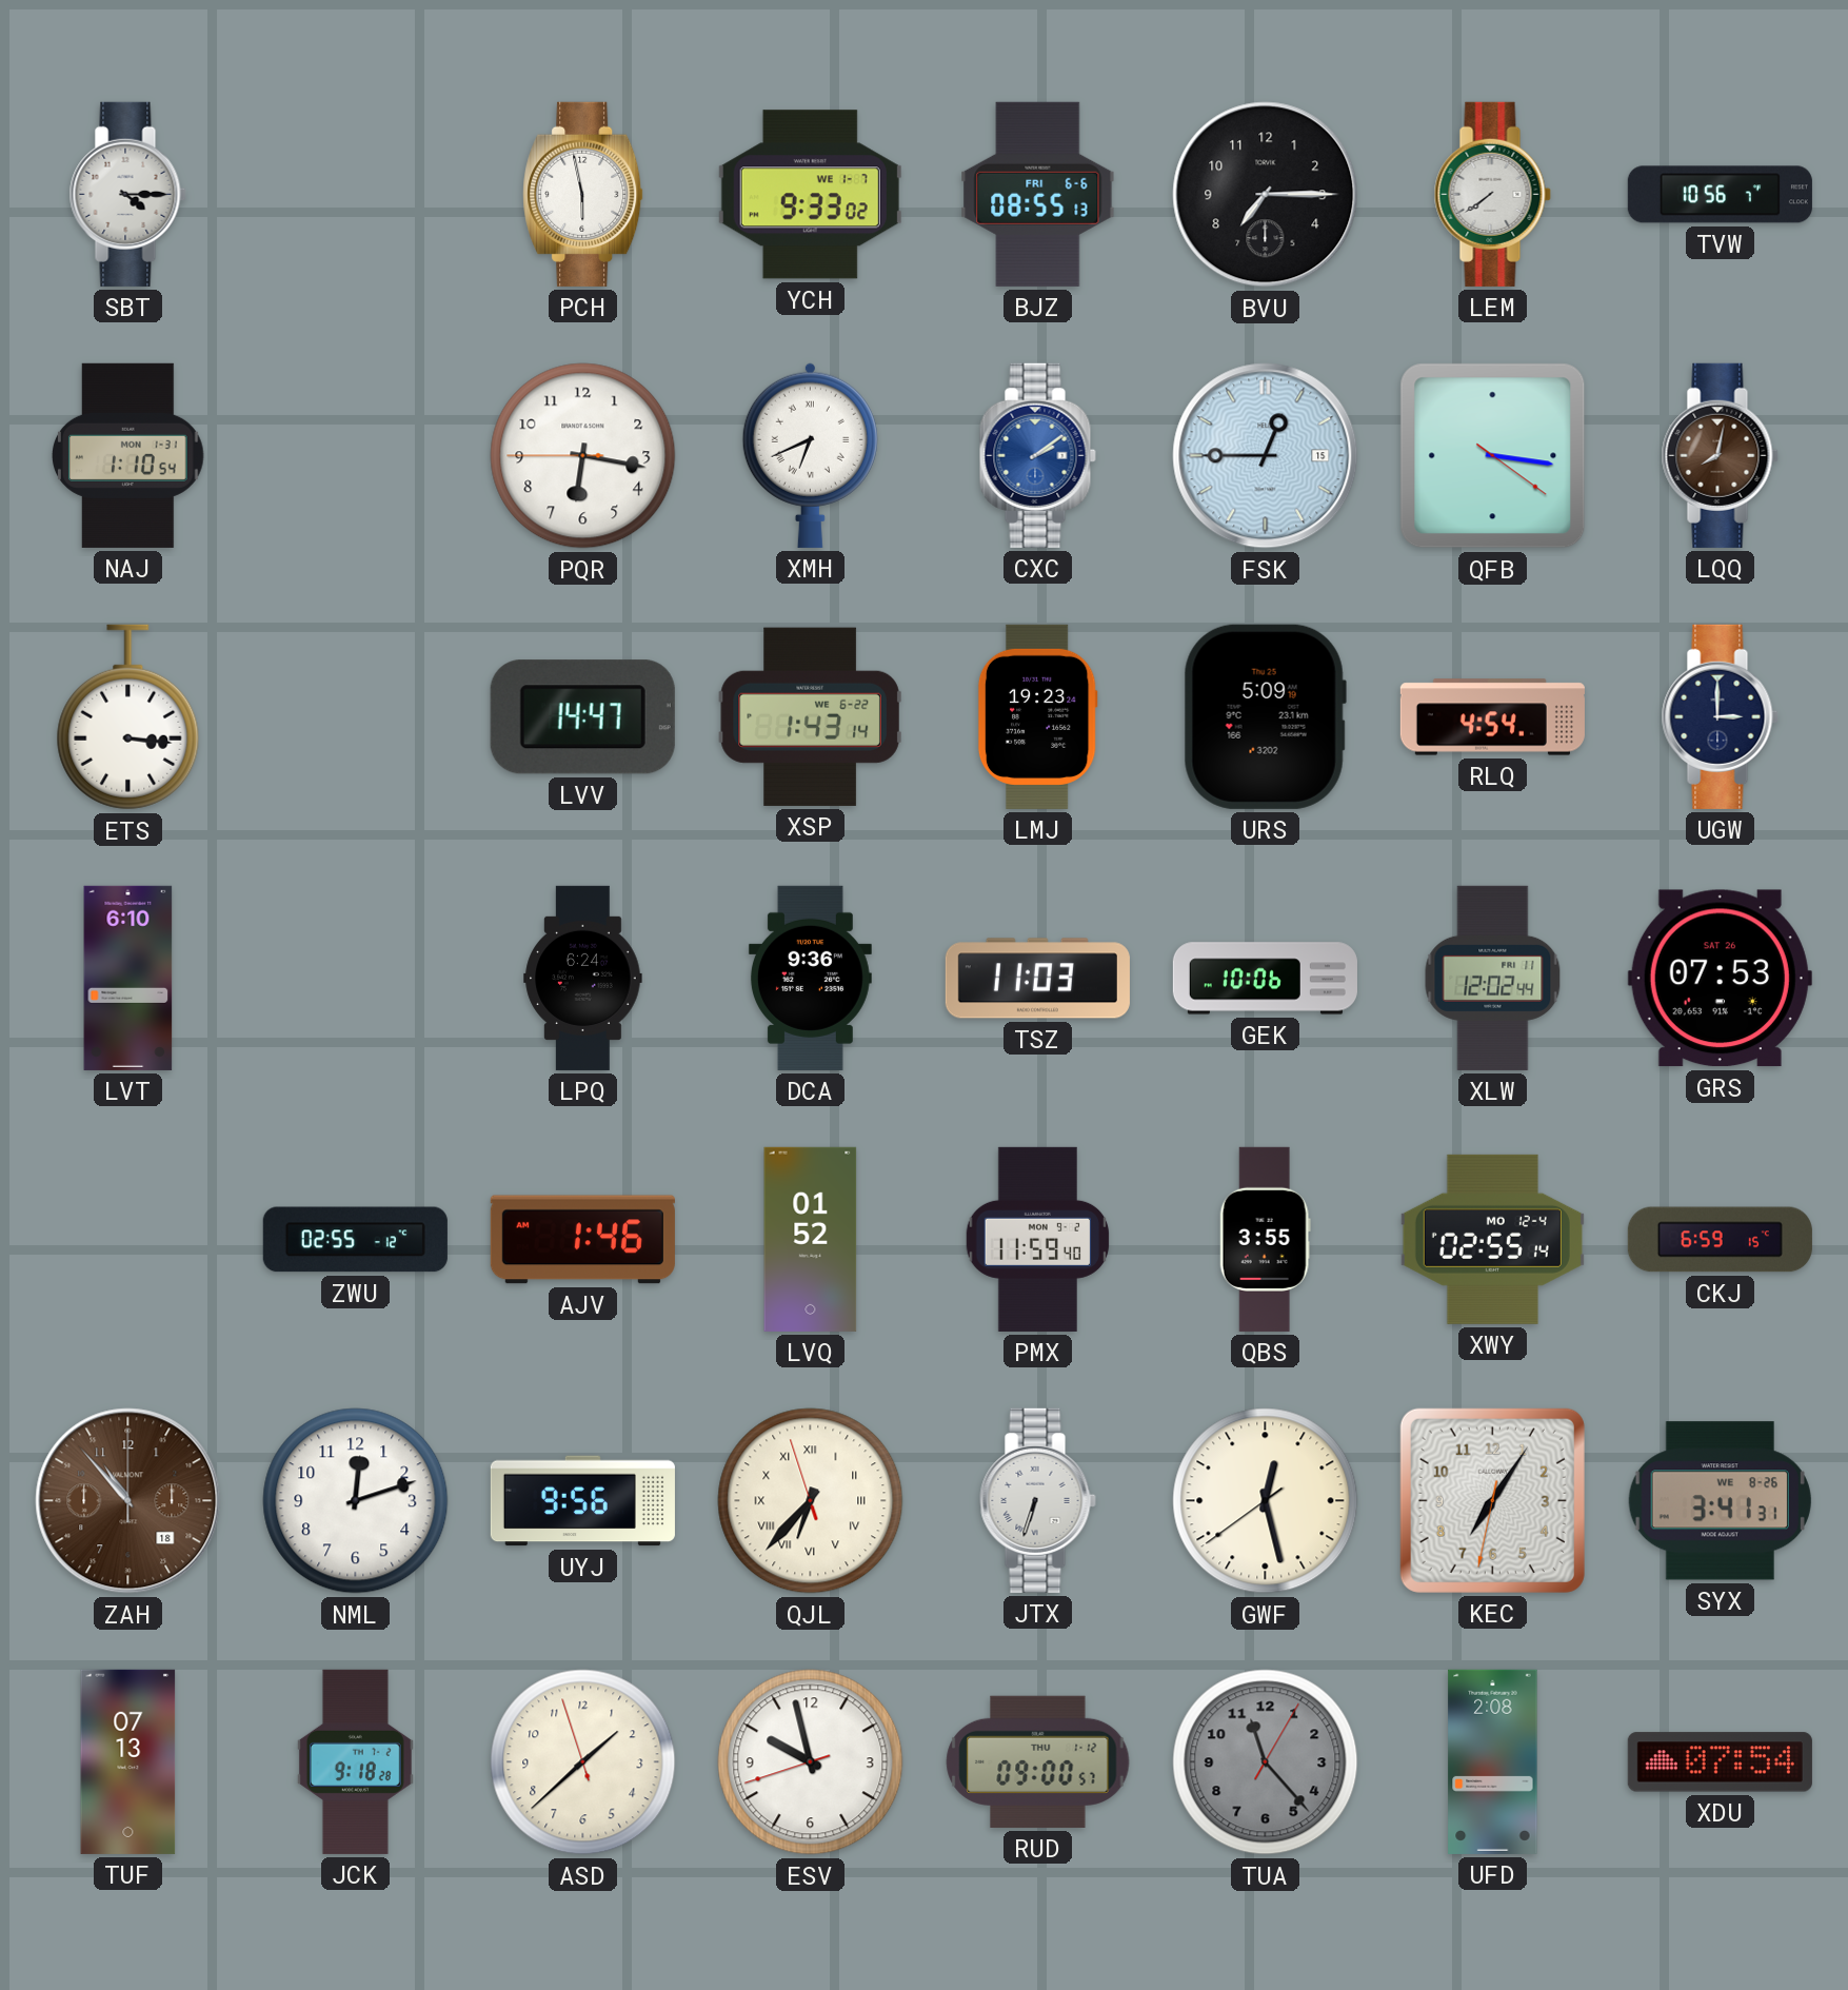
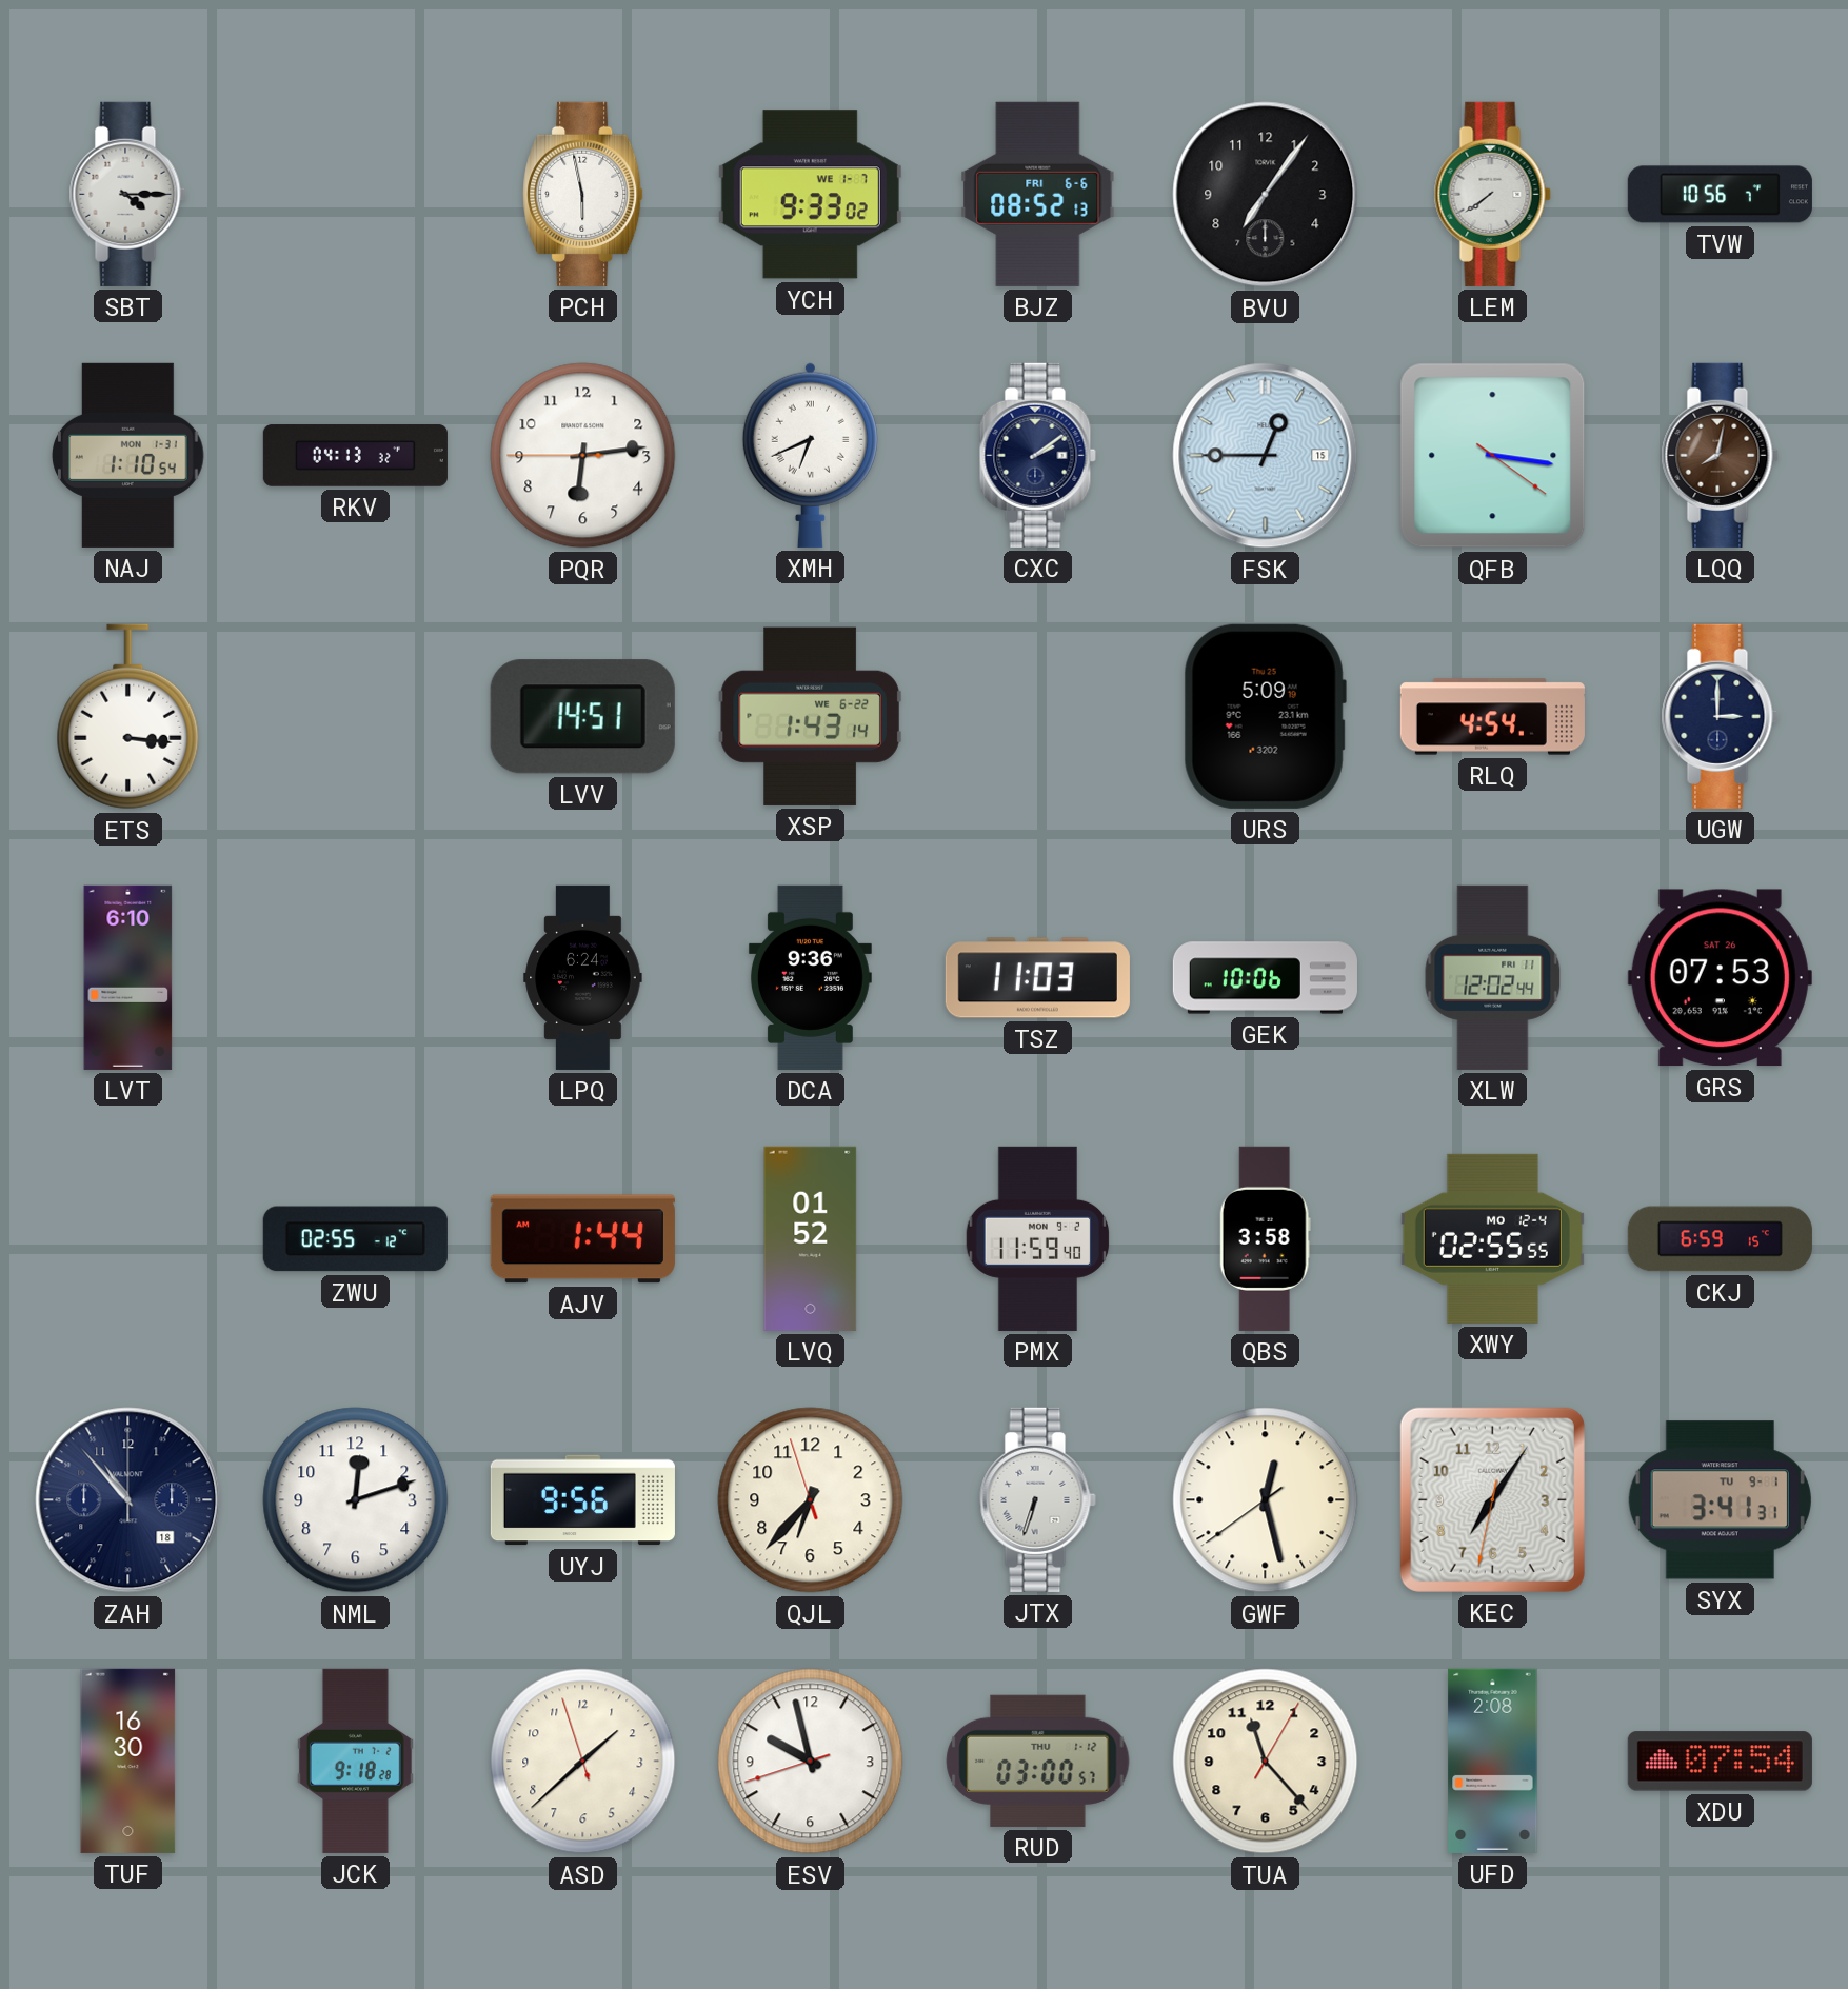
BJZ: 08:55 -> 08:52
BVU: 7:15 -> 7:06
RKV: none -> 04:13
PQR: 6:16 -> 6:13
CXC dial: blue -> navy
LVV: 14:47 -> 14:51
LMJ: 19:23 -> none
AJV: 1:46 -> 1:44
QBS: 3:55 -> 3:58
XWY: 02:55:14 -> 02:55:55
ZAH dial: brown -> navy
QJL numerals: Roman -> Arabic
SYX date: WE 8-26 -> TU 9-1
TUF: 07:13 -> 16:30
RUD: 09:00 -> 03:00
TUA dial: grey -> cream
